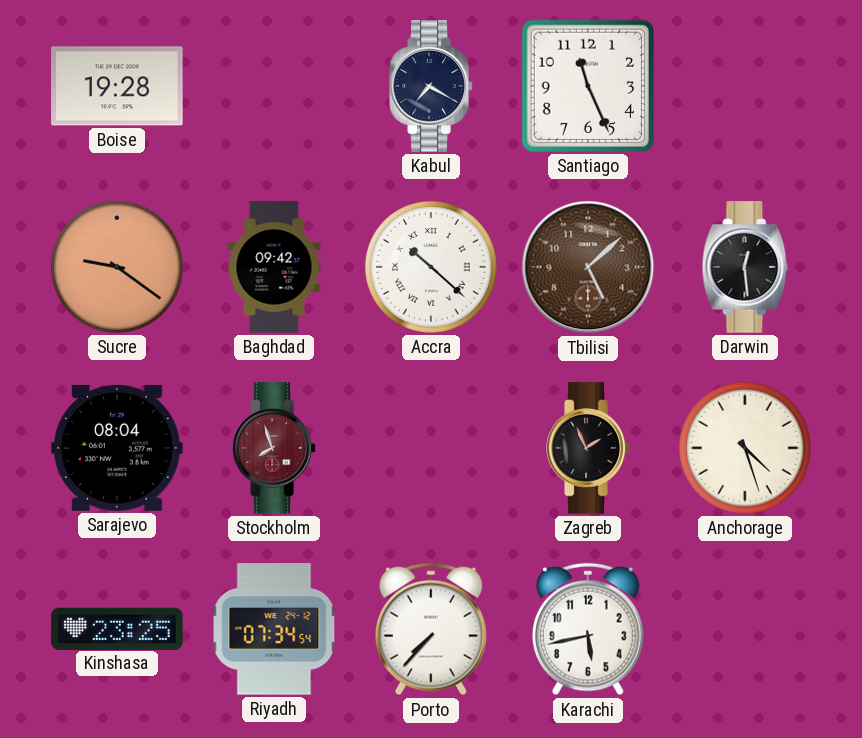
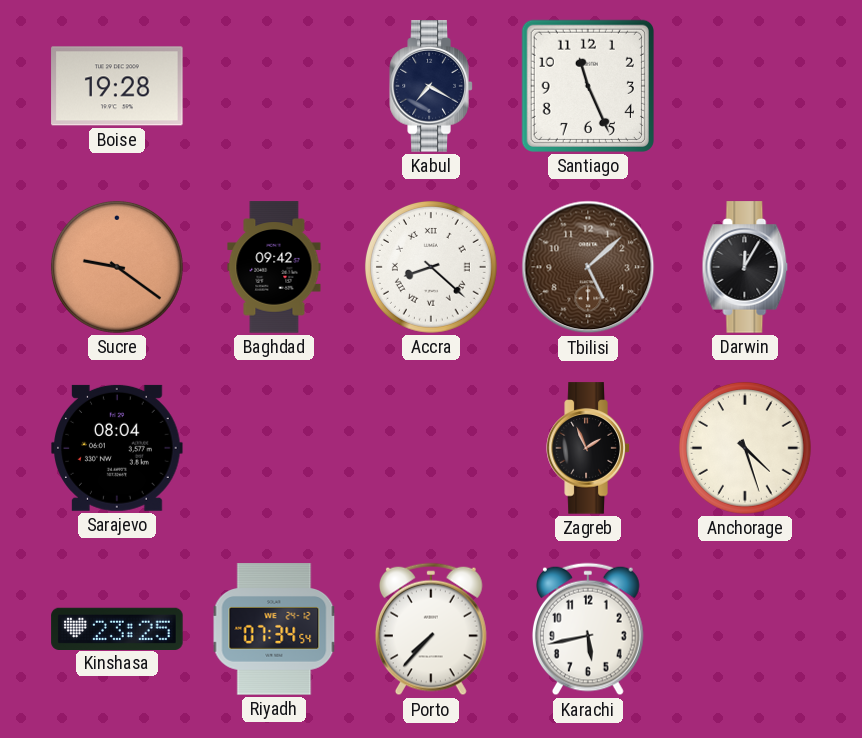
Accra: 10:22 -> 8:22
Darwin: 12:29 -> 12:05
Stockholm: 7:57 -> none
